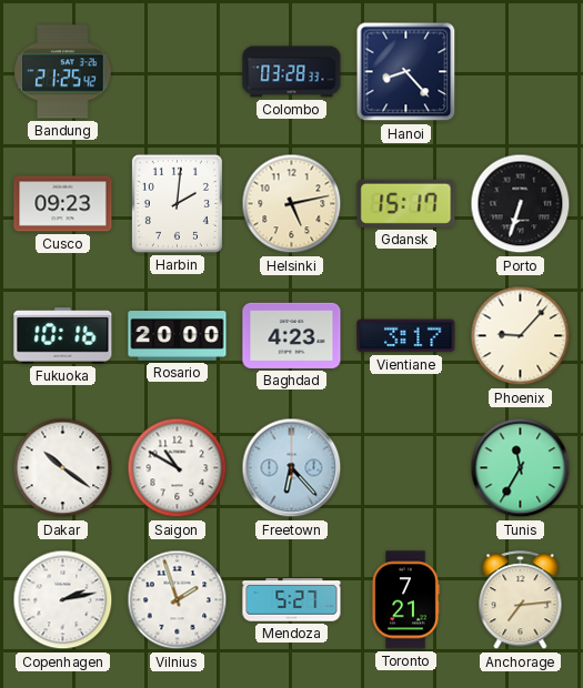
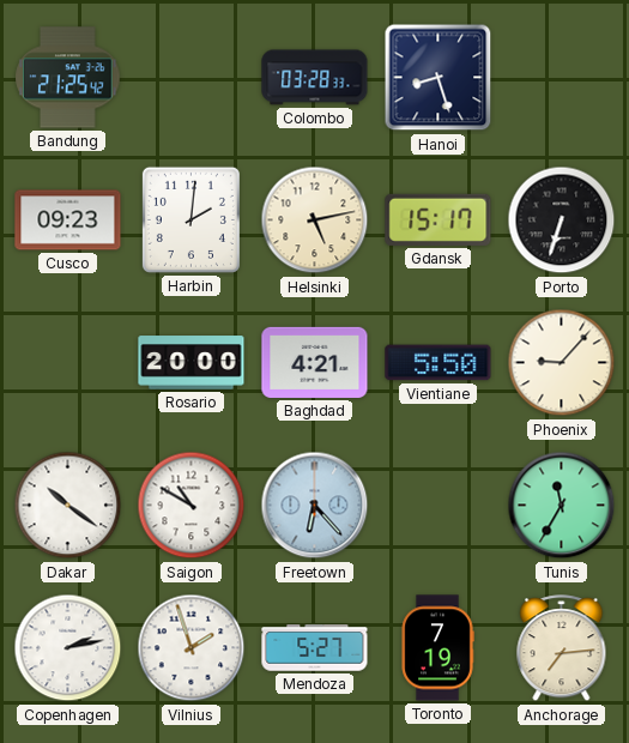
Hanoi: 8:23 -> 8:27
Fukuoka: 10:16 -> none
Baghdad: 4:23 -> 4:21
Vientiane: 3:17 -> 5:50
Toronto: 7:21 -> 7:19
